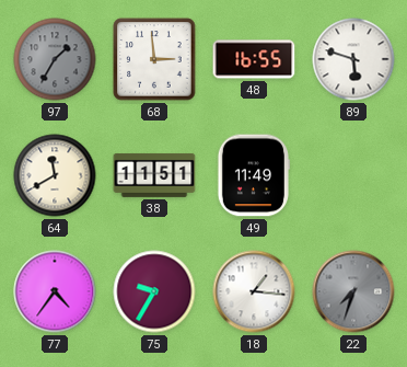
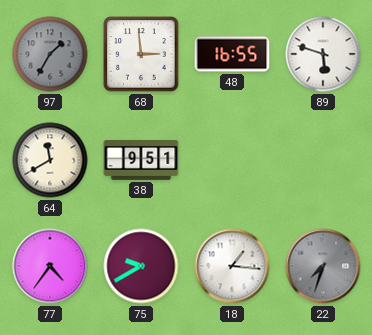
38: 11:51 -> 9:51
49: 11:49 -> none
75: 9:35 -> 9:40
